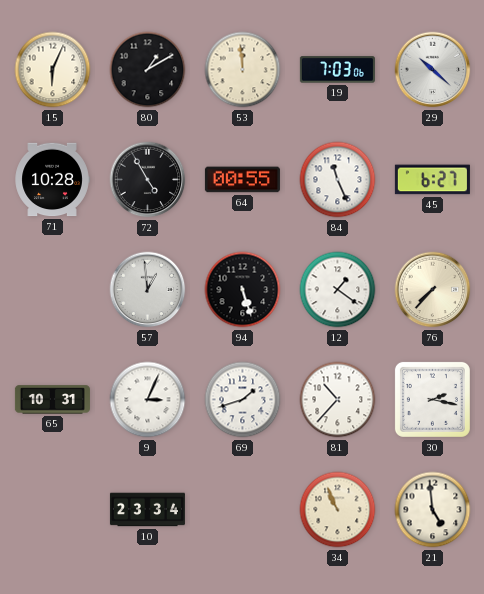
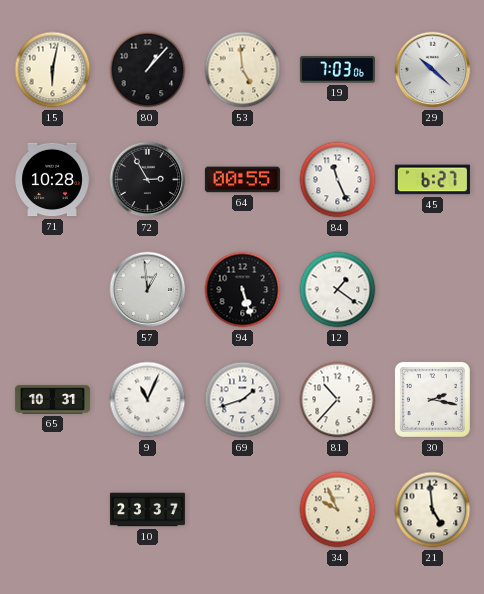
15: 6:04 -> 6:02
80: 1:10 -> 1:07
53: 11:59 -> 4:59
72: 4:55 -> 2:55
76: 7:37 -> none
9: 3:04 -> 11:04
10: 23:34 -> 23:37
34: 10:56 -> 9:56
